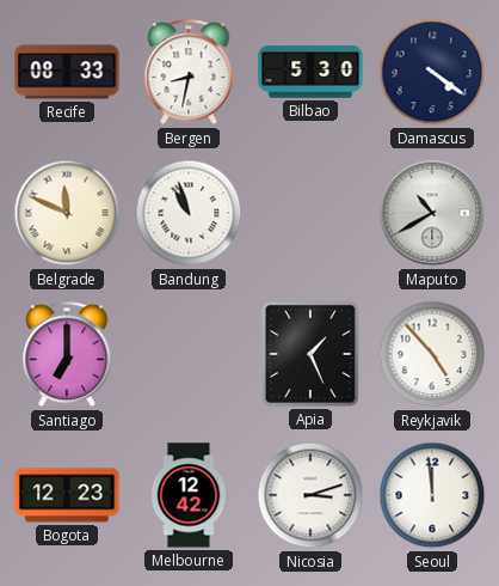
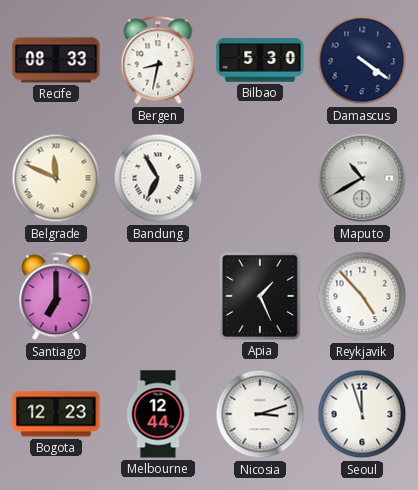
Bandung: 10:57 -> 6:55
Melbourne: 12:42 -> 12:44
Seoul: 11:59 -> 11:57
